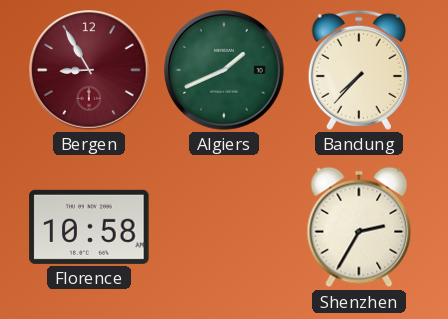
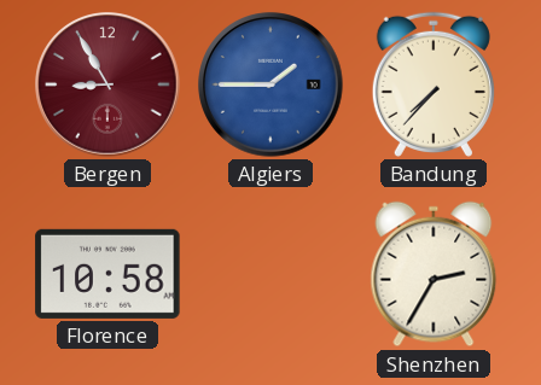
Algiers: 1:41 -> 1:45
Algiers dial: green -> blue
